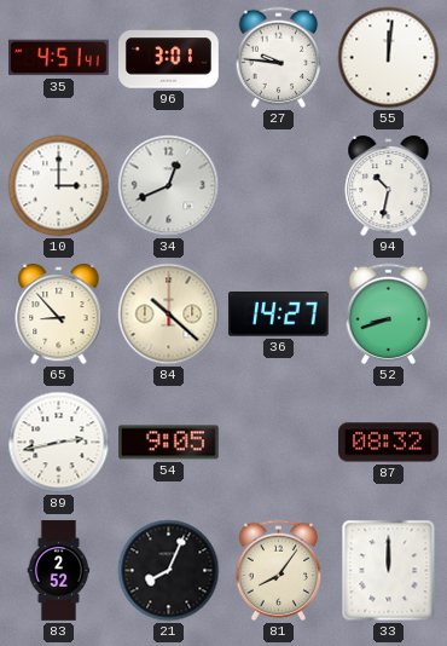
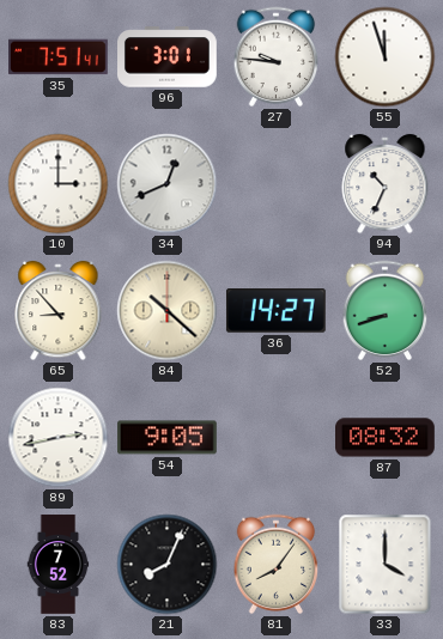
35: 4:51 -> 7:51
55: 12:01 -> 11:57
94: 10:32 -> 10:34
83: 2:52 -> 7:52
33: 12:00 -> 4:00
